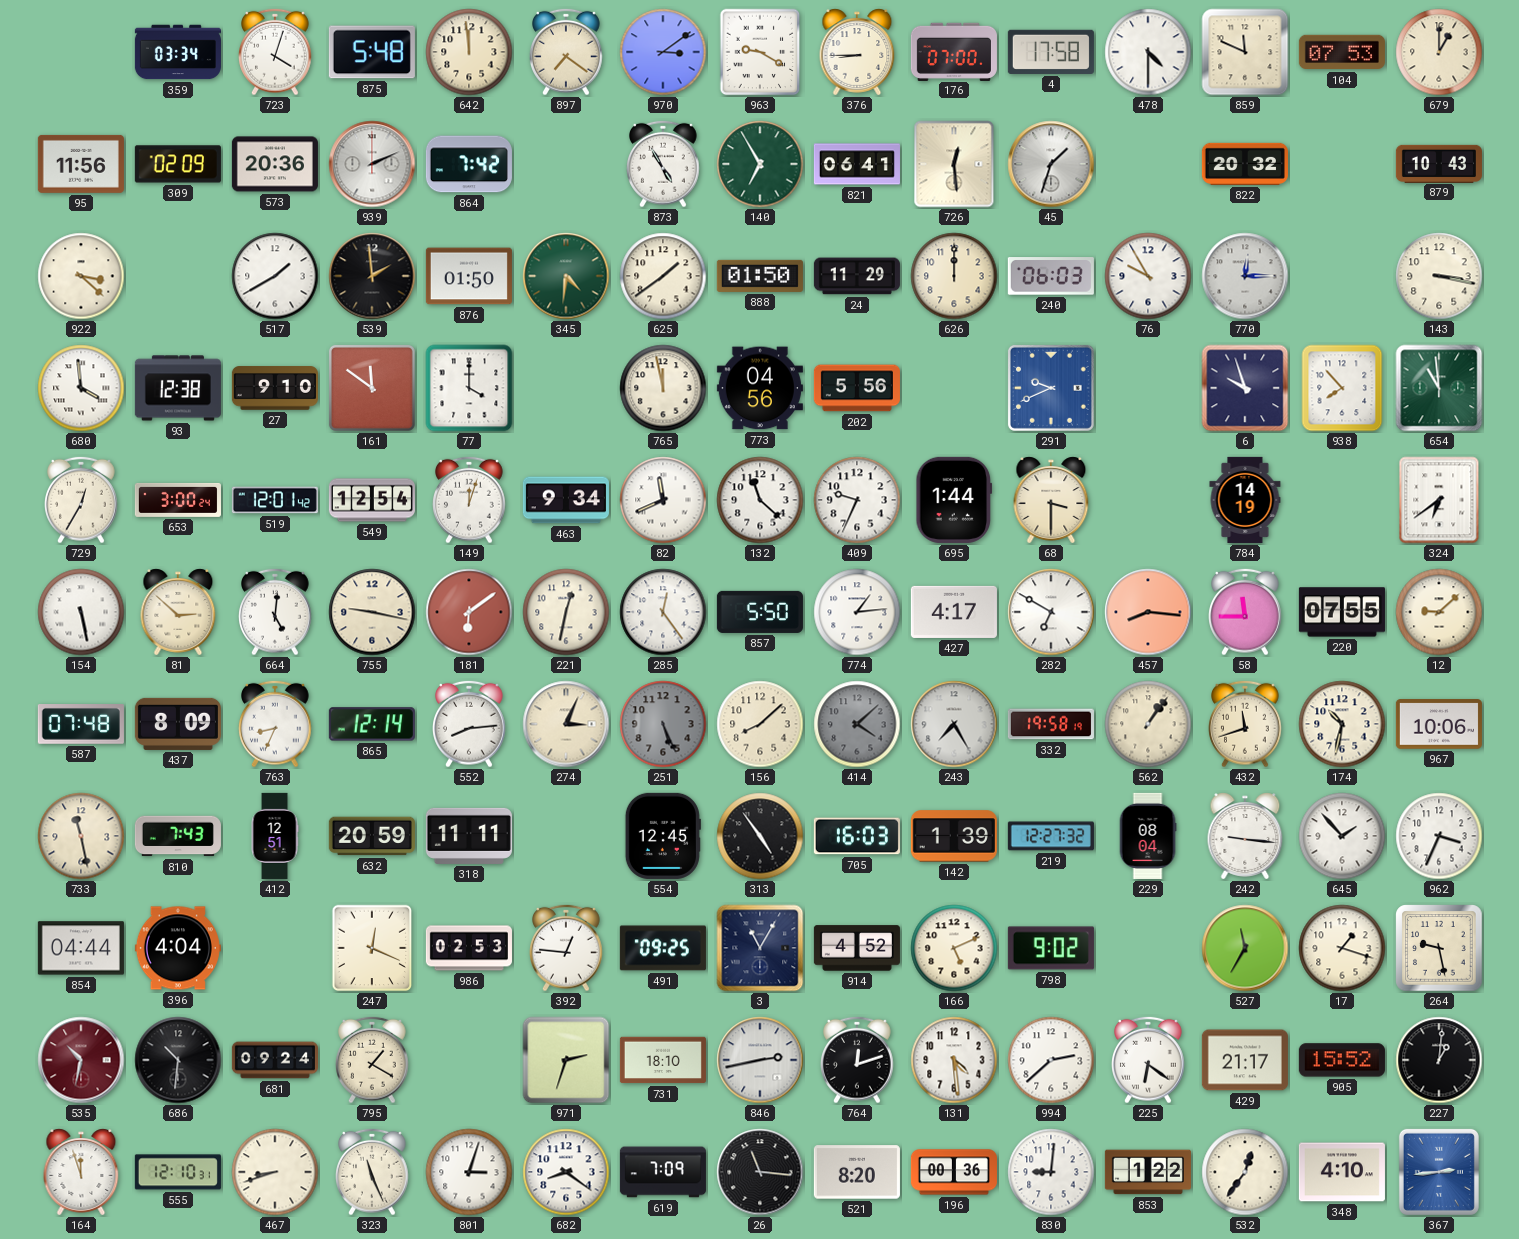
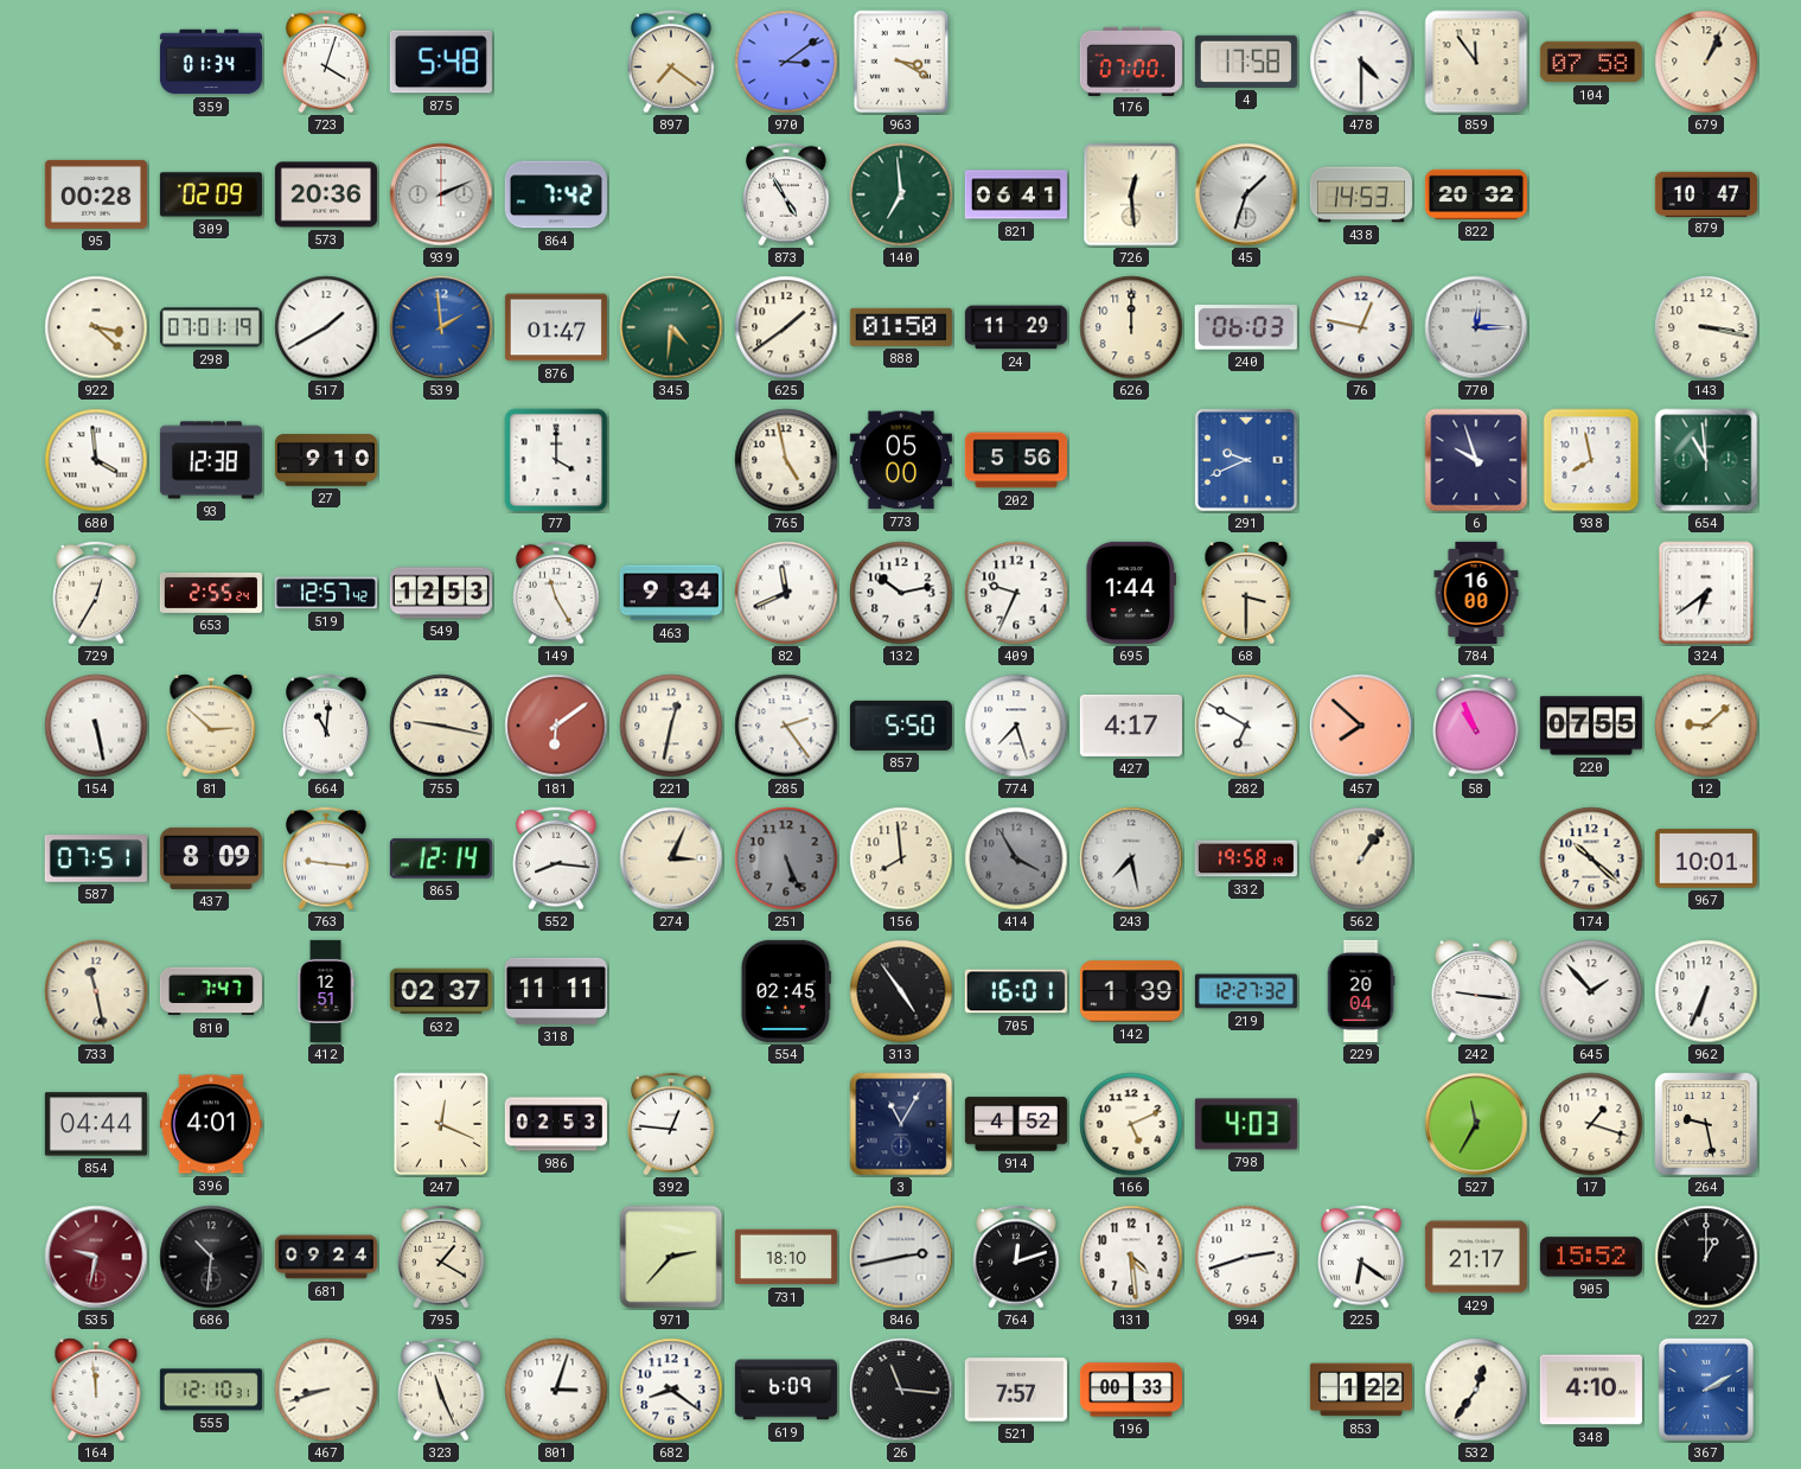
359: 03:34 -> 01:34
642: 11:59 -> none
963: 9:20 -> 3:20
376: 8:45 -> none
859: 11:49 -> 11:54
104: 07:53 -> 07:58
679: 1:00 -> 1:04
95: 11:56 -> 00:28
140: 6:55 -> 6:59
438: none -> 14:53
879: 10:43 -> 10:47
298: none -> 07:01
539 dial: black -> blue
876: 01:50 -> 01:47
76: 9:55 -> 12:47
161: 11:51 -> none
765: 11:58 -> 4:58
773: 04:56 -> 05:00
938: 7:53 -> 7:58
653: 3:00 -> 2:55
519: 12:01 -> 12:57
549: 12:54 -> 12:53
149: 12:03 -> 11:25
132: 11:22 -> 10:13
784: 14:19 -> 16:00
664: 5:01 -> 11:01
285: 12:24 -> 2:24
774: 1:14 -> 7:27
457: 8:16 -> 7:52
58: 11:45 -> 10:56
587: 07:48 -> 07:51
763: 8:34 -> 9:16
552: 8:14 -> 8:16
156: 8:08 -> 7:59
414: 4:08 -> 3:55
243: 7:25 -> 7:28
432: 11:42 -> none
174: 10:32 -> 10:22
967: 10:06 -> 10:01
810: 7:43 -> 7:47
632: 20:59 -> 02:37
554: 12:45 -> 02:45
705: 16:03 -> 16:01
229: 08:04 -> 20:04
962: 3:34 -> 6:34
396: 4:04 -> 4:01
491: 09:25 -> none
798: 9:02 -> 4:03
535: 10:32 -> 9:32
971: 2:33 -> 2:37
994: 2:38 -> 2:42
227: 1:01 -> 1:00
164: 11:57 -> 11:59
619: 7:09 -> 6:09
521: 8:20 -> 7:57
196: 00:36 -> 00:33
830: 9:01 -> none
367: 2:44 -> 2:10
